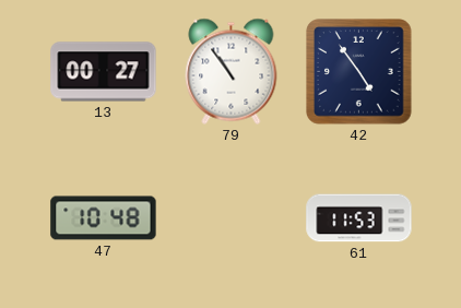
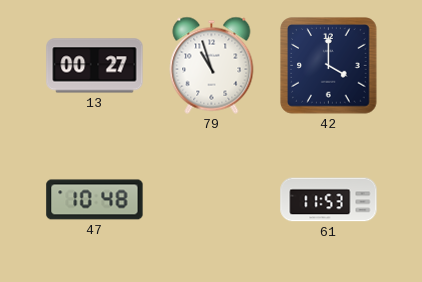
79: 10:54 -> 10:57
42: 4:54 -> 4:00
